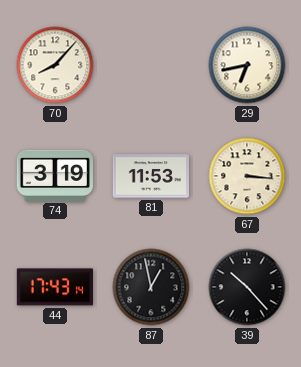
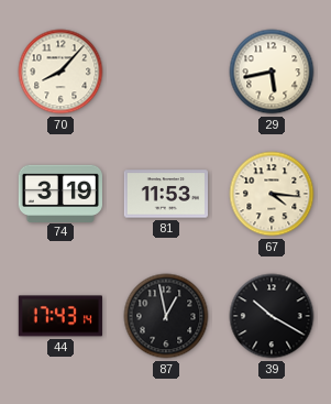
29: 6:43 -> 5:43
67: 3:16 -> 4:16
39: 10:23 -> 10:20
